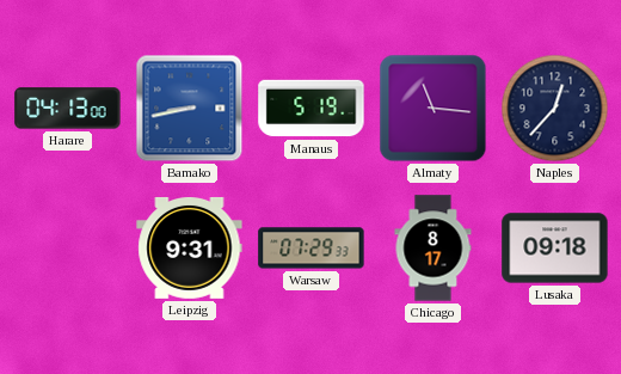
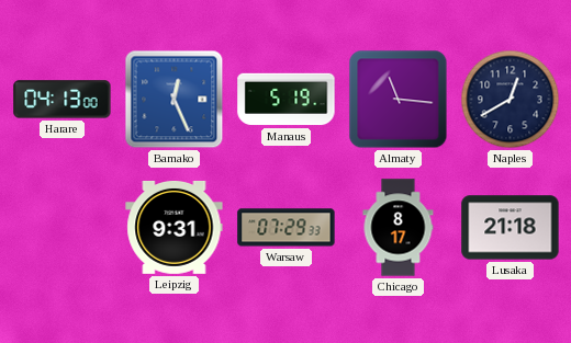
Bamako: 8:43 -> 12:26
Naples: 12:37 -> 12:40
Lusaka: 09:18 -> 21:18
